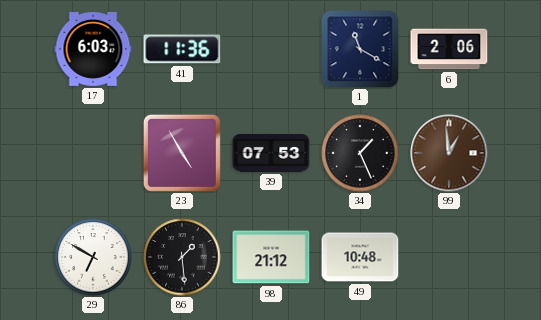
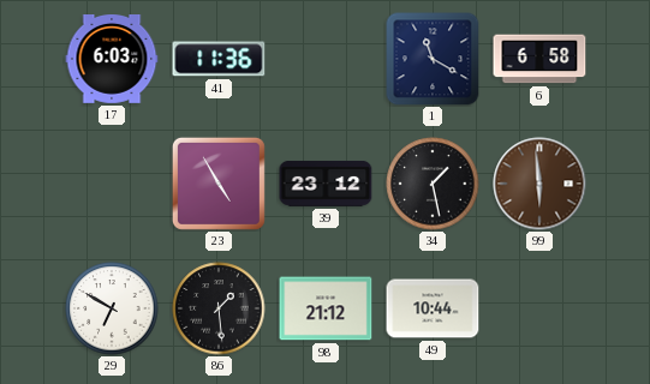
6: 2:06 -> 6:58
39: 07:53 -> 23:12
34: 1:26 -> 1:28
99: 12:59 -> 5:59
49: 10:48 -> 10:44
